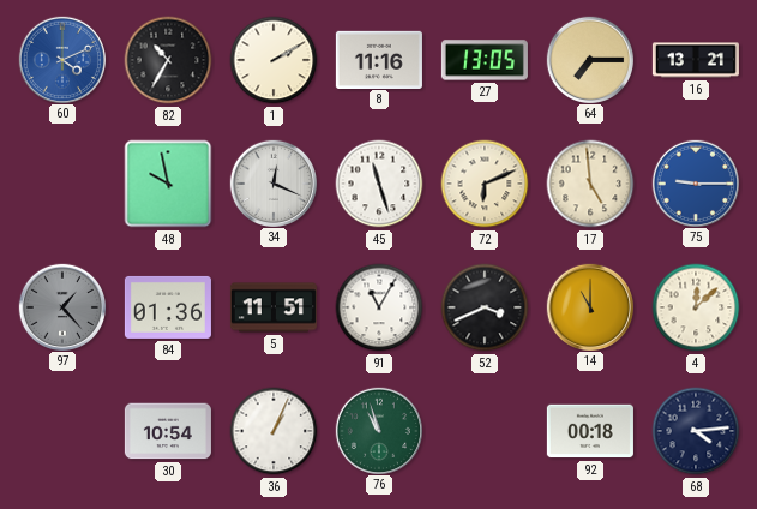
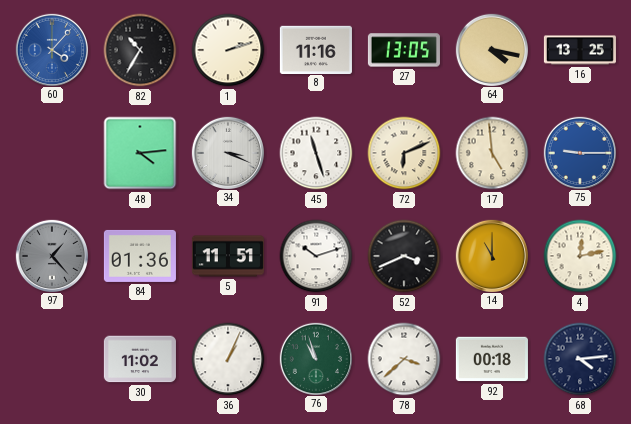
60: 4:11 -> 4:07
1: 2:10 -> 2:12
64: 7:15 -> 4:17
16: 13:21 -> 13:25
48: 9:58 -> 4:14
34: 12:19 -> 3:19
91: 11:05 -> 10:12
4: 12:08 -> 12:13
30: 10:54 -> 11:02
78: none -> 3:38
